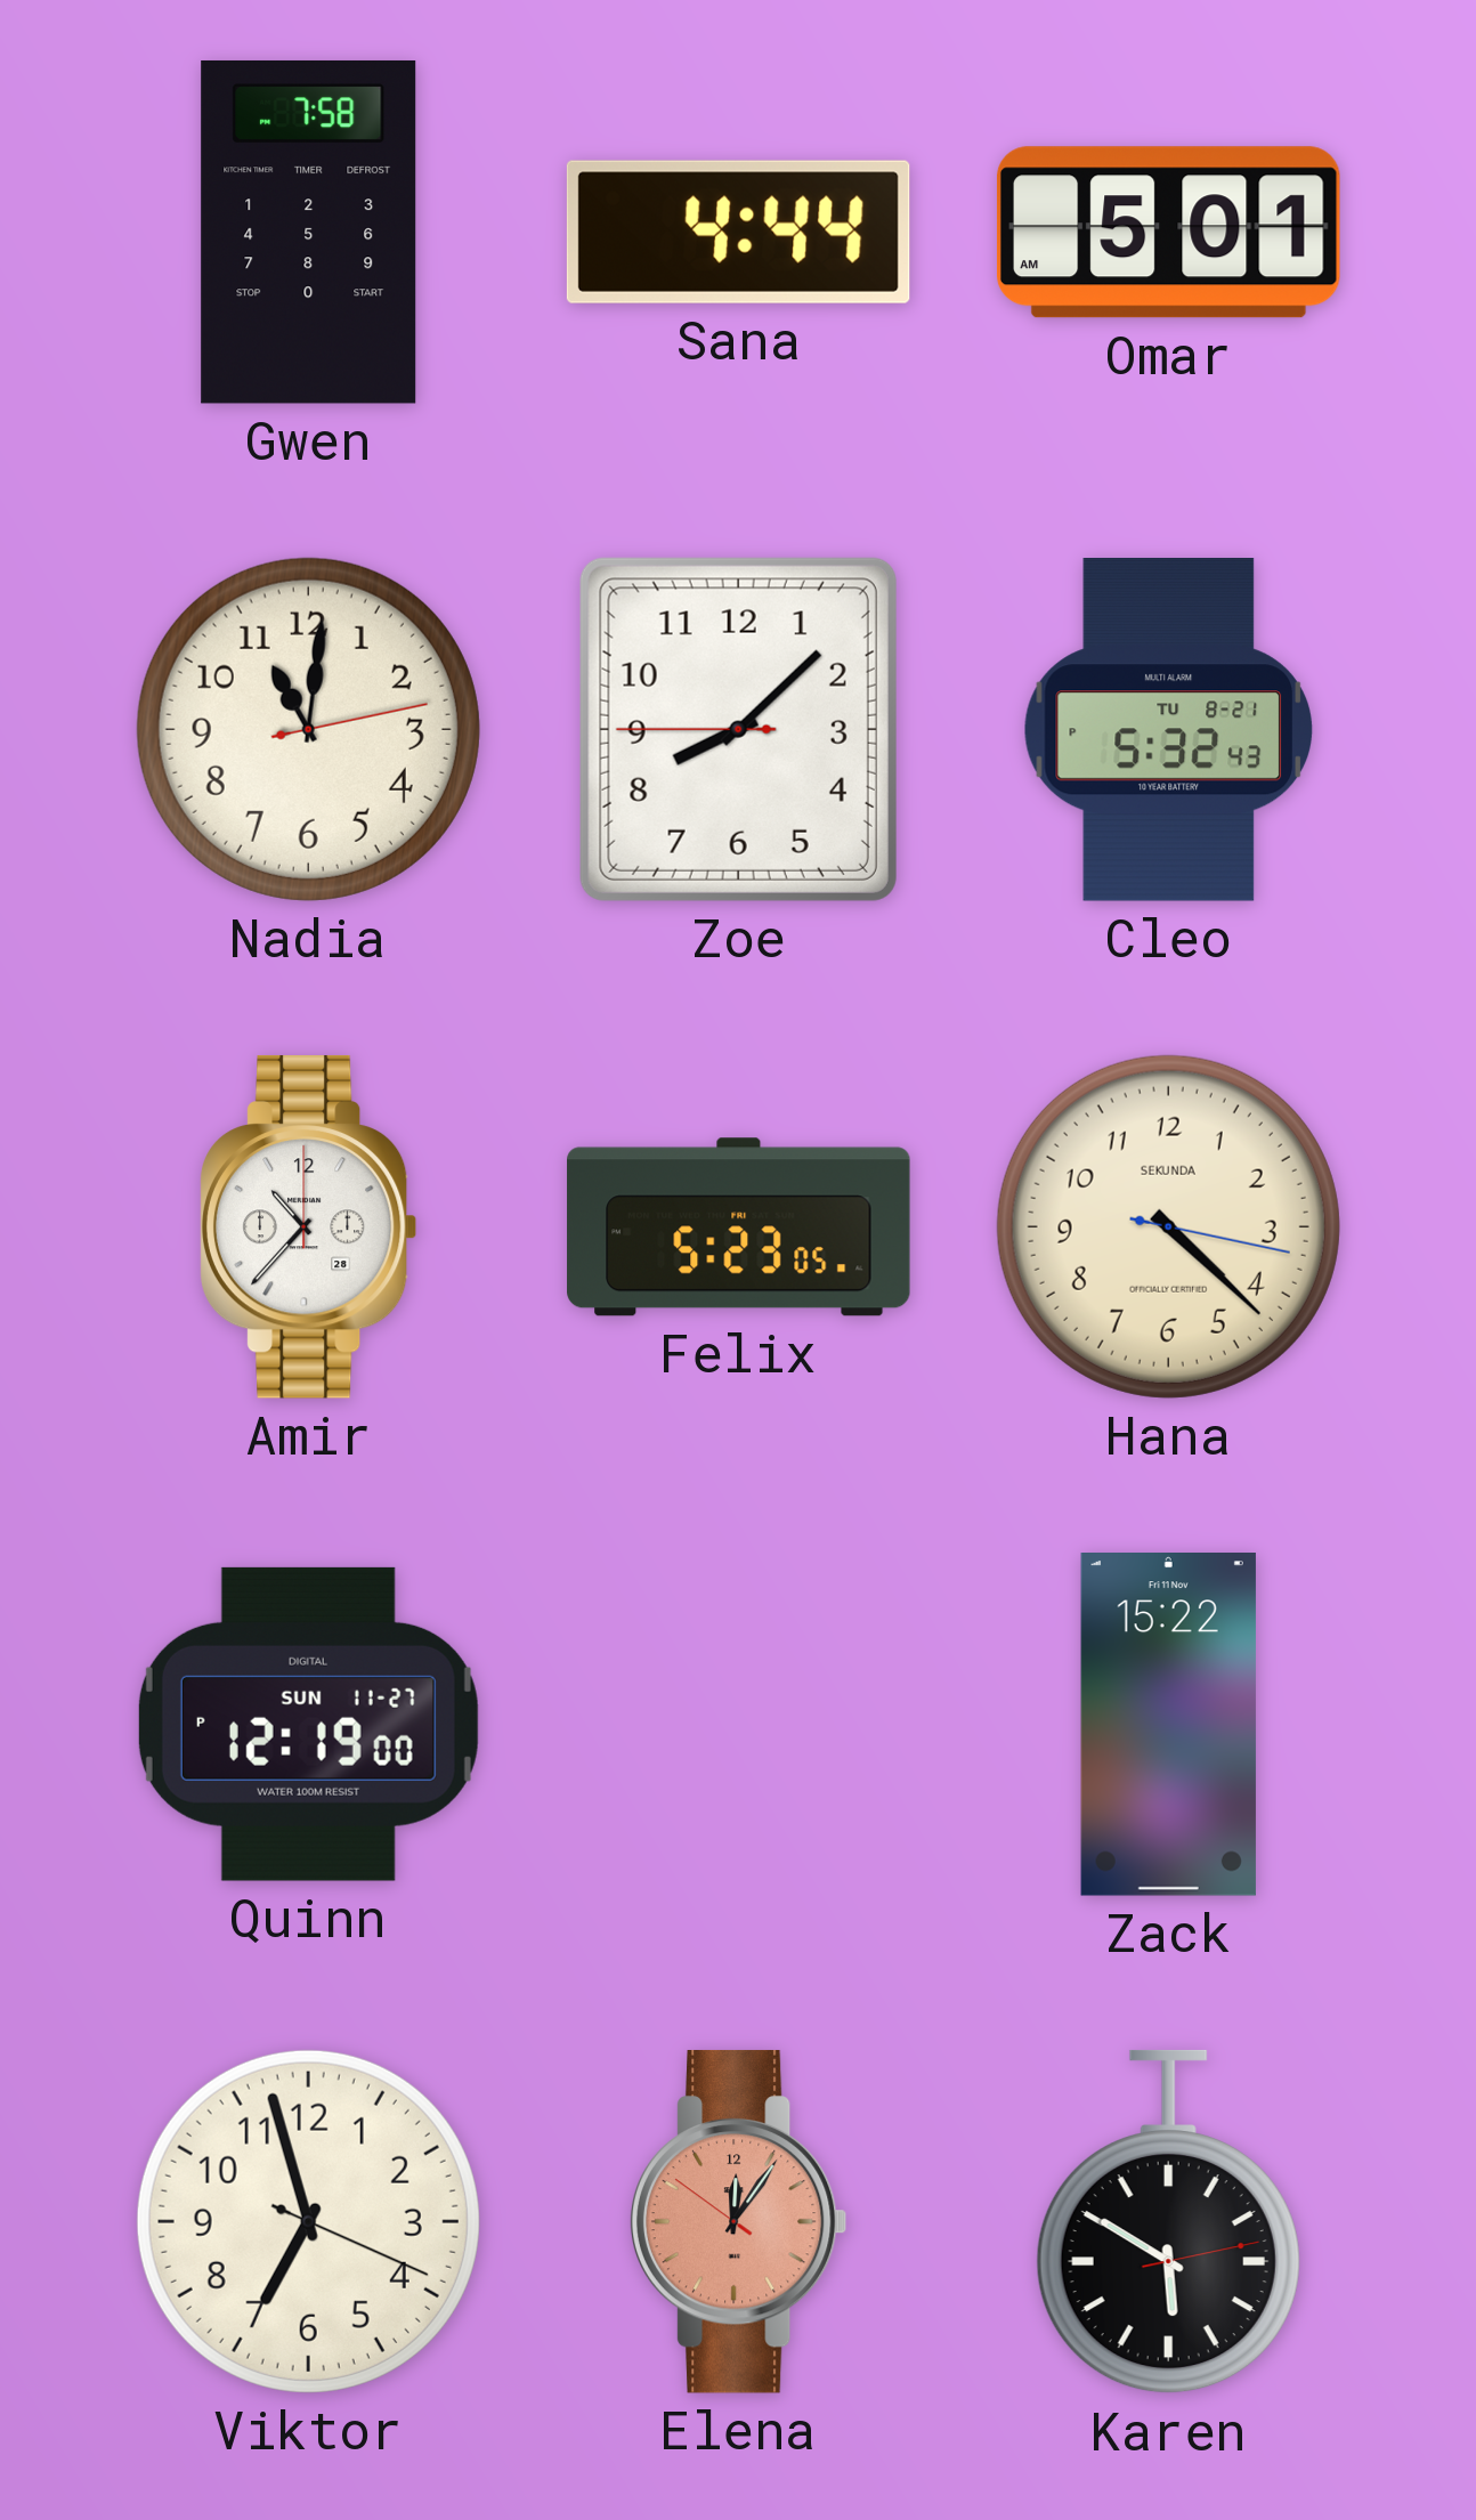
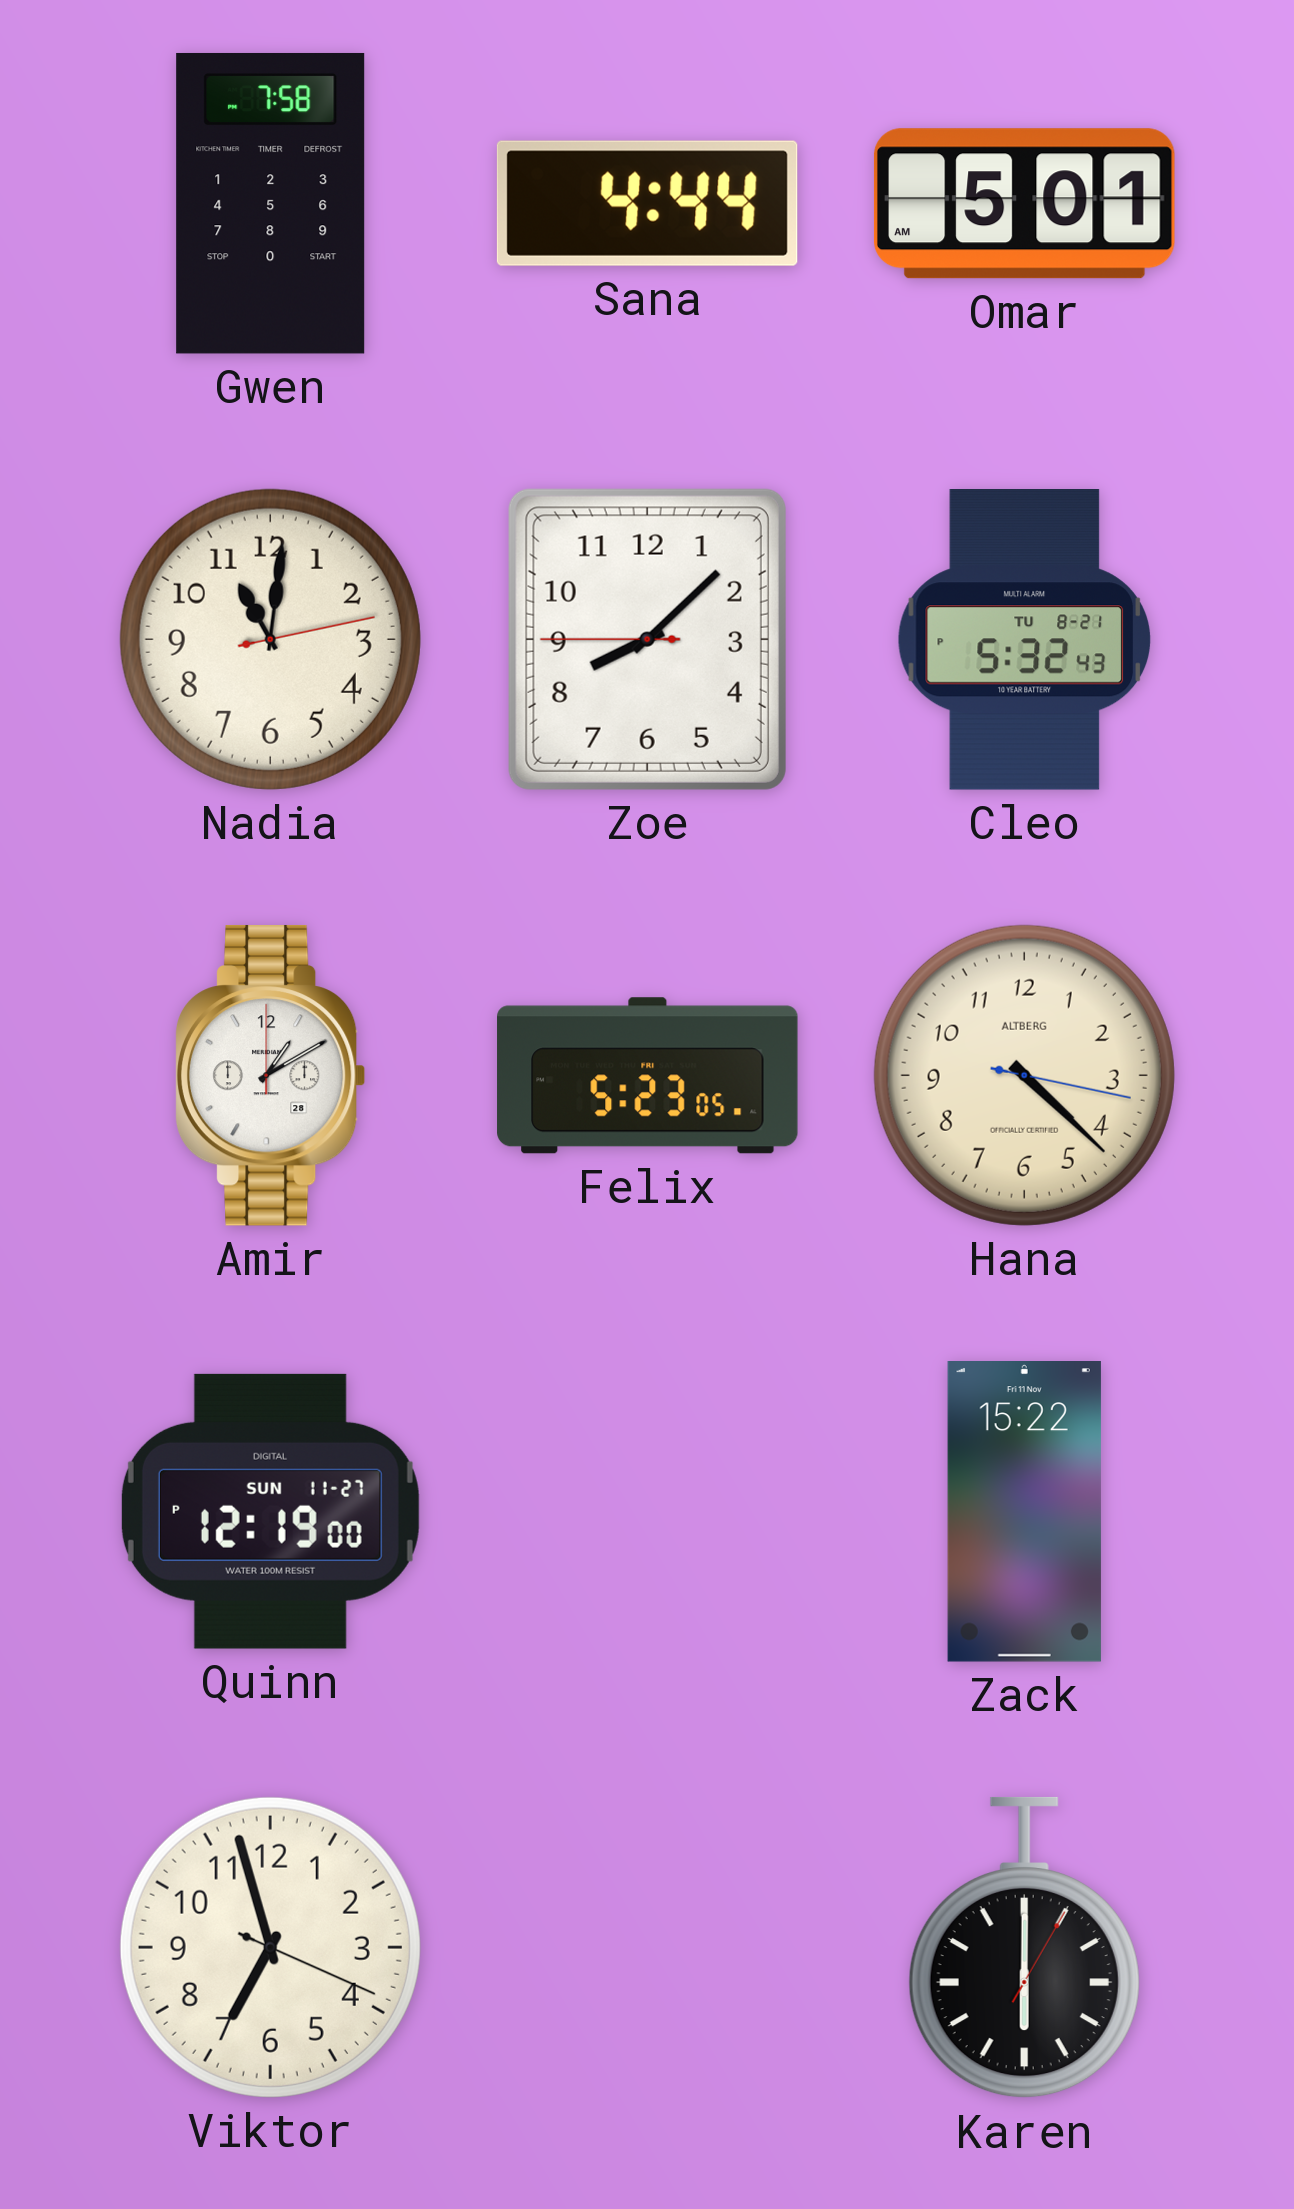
Amir: 10:37 -> 1:10
Hana brand: SEKUNDA -> ALTBERG
Elena: 12:05 -> none
Karen: 5:50 -> 6:00
